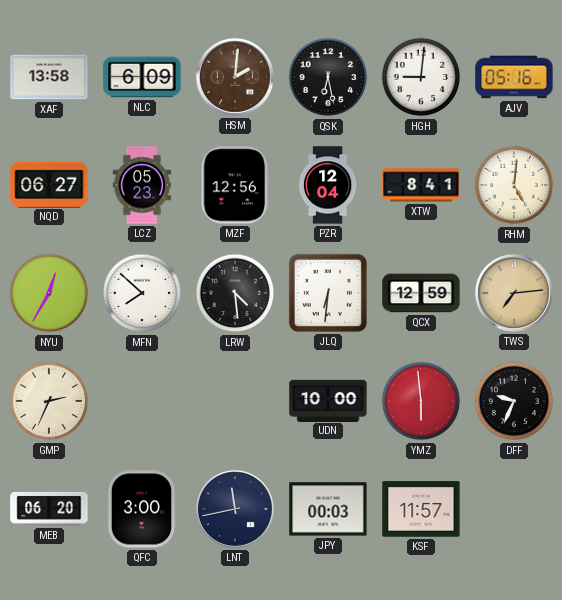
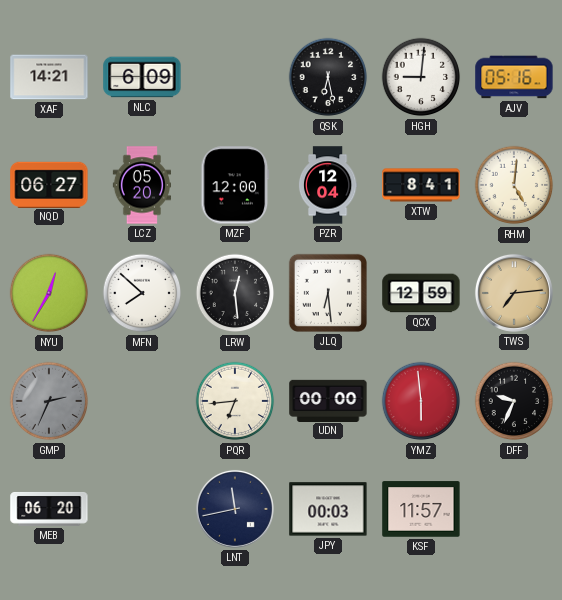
XAF: 13:58 -> 14:21
HSM: 2:01 -> none
LCZ: 05:23 -> 05:20
MZF: 12:56 -> 12:00
LRW: 4:29 -> 12:29
JLQ: 6:31 -> 6:29
GMP dial: cream -> grey
PQR: none -> 6:44
UDN: 10:00 -> 00:00
QFC: 3:00 -> none
